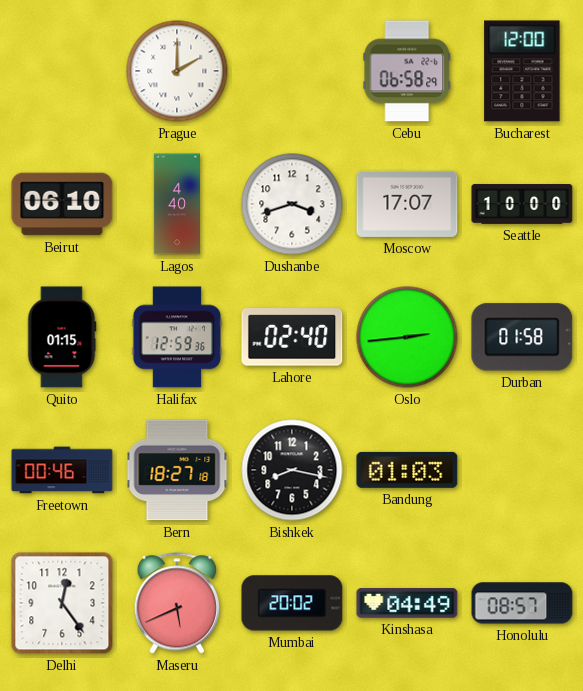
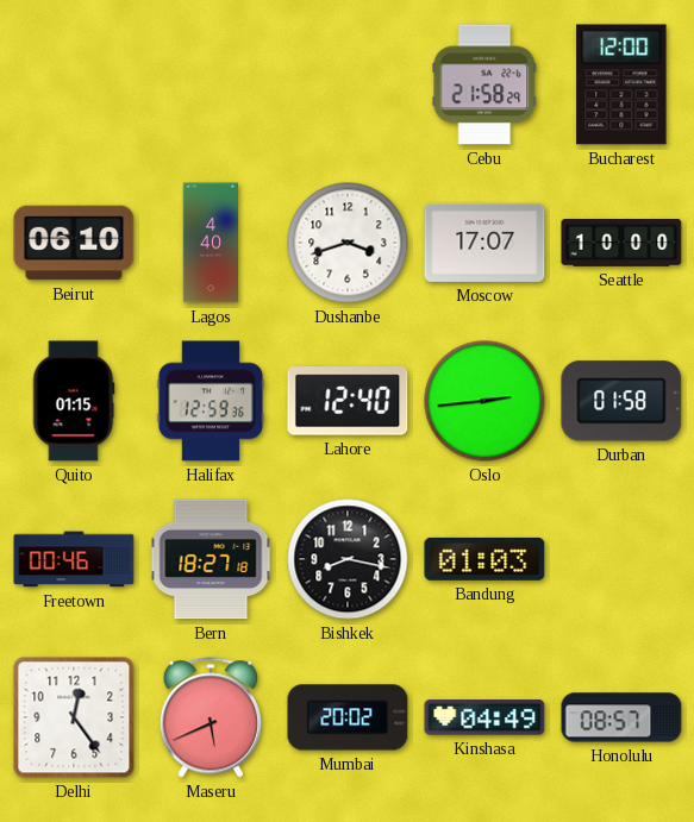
Prague: 2:00 -> none
Cebu: 06:58 -> 21:58
Lahore: 02:40 -> 12:40
